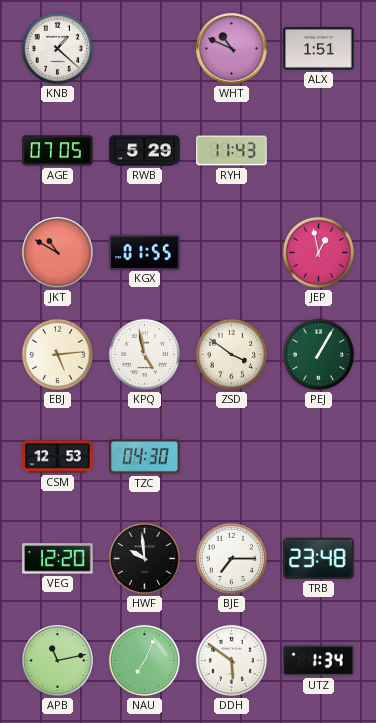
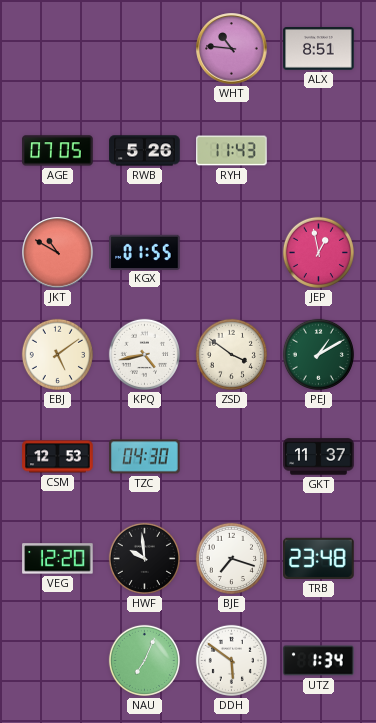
KNB: 1:22 -> none
WHT: 10:49 -> 10:46
ALX: 1:51 -> 8:51
RWB: 5:29 -> 5:26
EBJ: 5:14 -> 5:09
KPQ: 4:58 -> 4:43
PEJ: 1:05 -> 1:10
GKT: none -> 11:37
BJE: 7:15 -> 7:18
APB: 11:13 -> none
